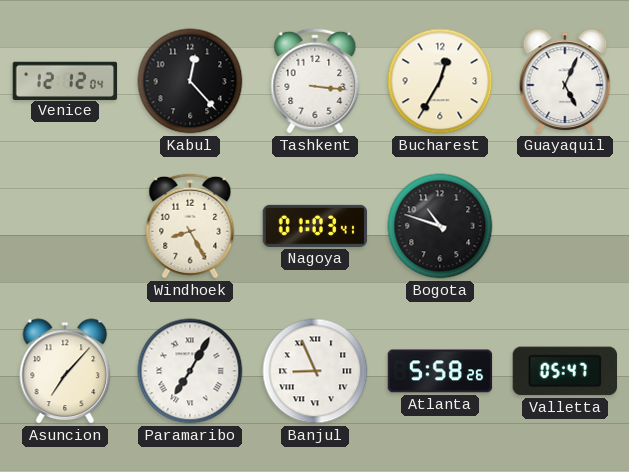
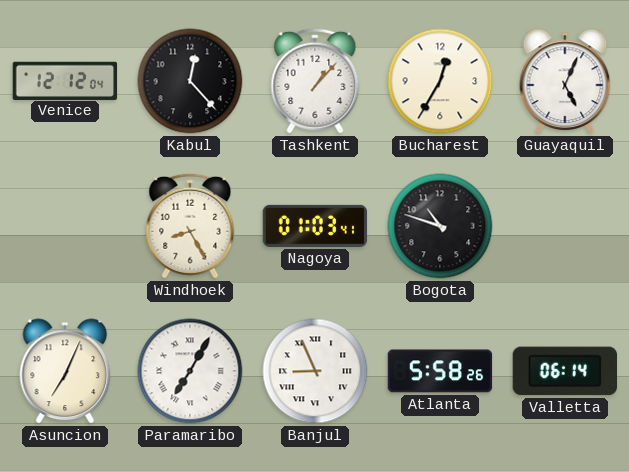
Tashkent: 3:16 -> 1:07
Asuncion: 7:07 -> 7:04
Valletta: 05:47 -> 06:14
